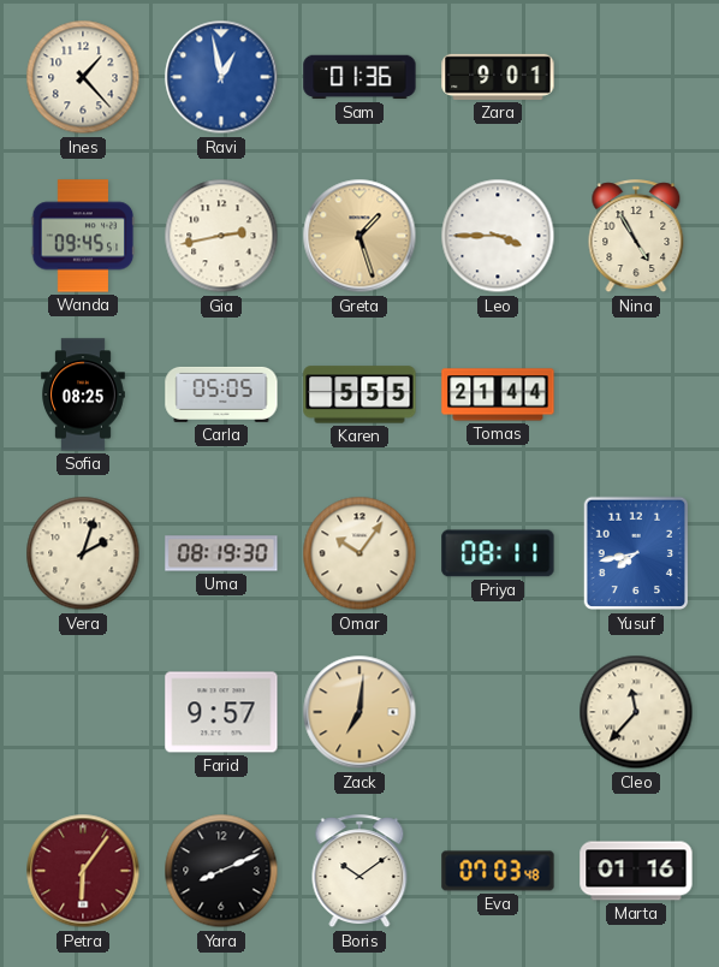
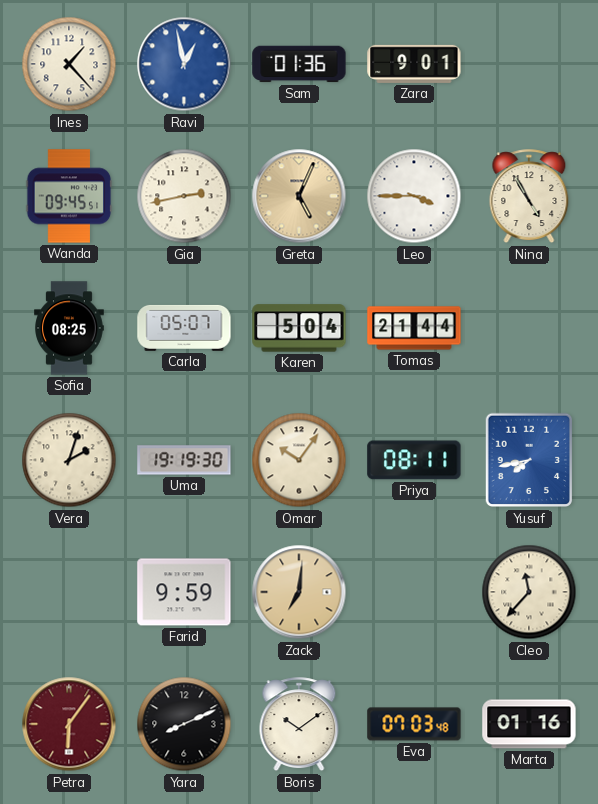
Greta: 1:27 -> 5:04
Carla: 05:05 -> 05:07
Karen: 5:55 -> 5:04
Uma: 08:19 -> 19:19
Farid: 9:57 -> 9:59
